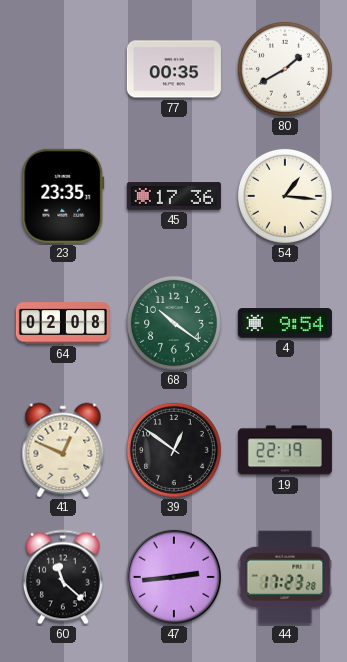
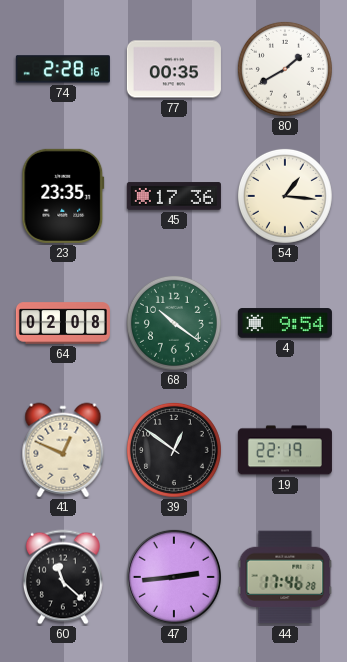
74: none -> 2:28
44: 17:23 -> 17:46
